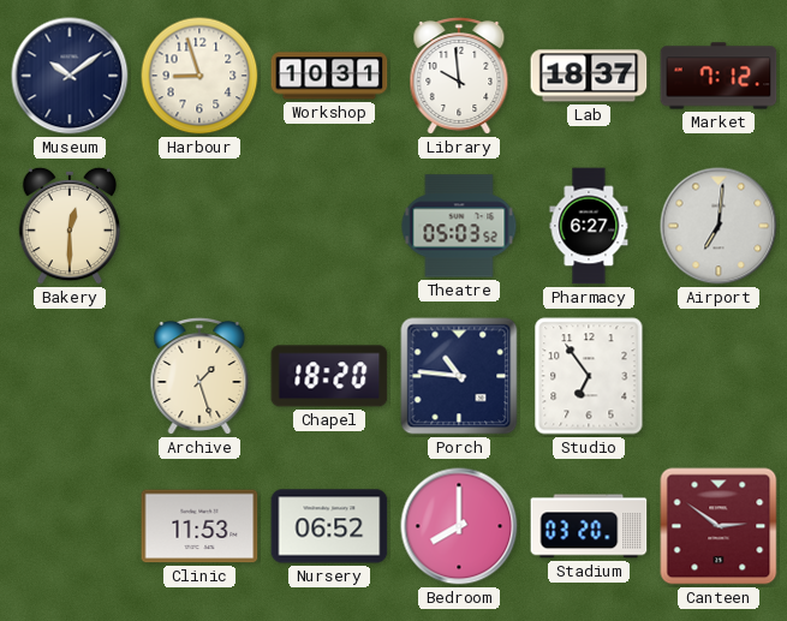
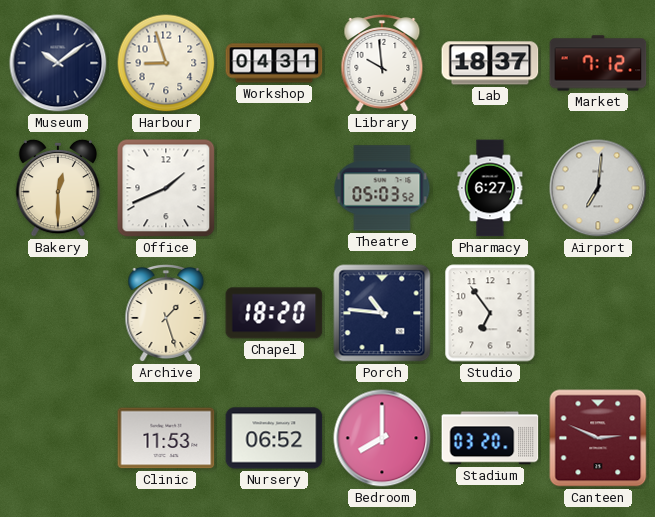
Workshop: 10:31 -> 04:31
Office: none -> 1:41
Canteen: 2:51 -> 2:49
